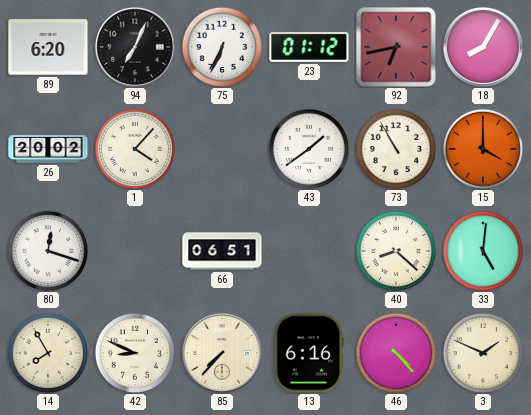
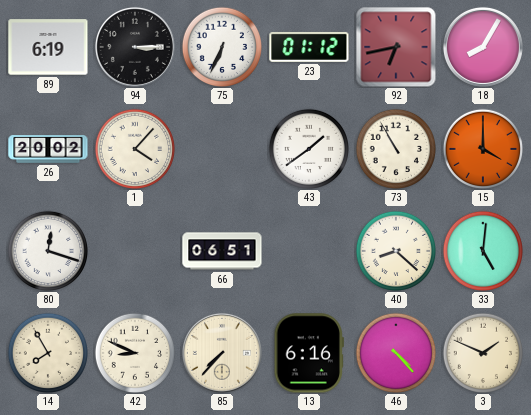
89: 6:20 -> 6:19
94: 7:04 -> 3:15
